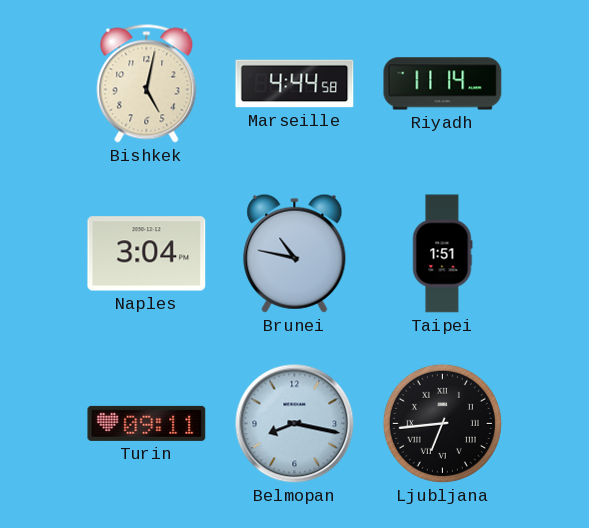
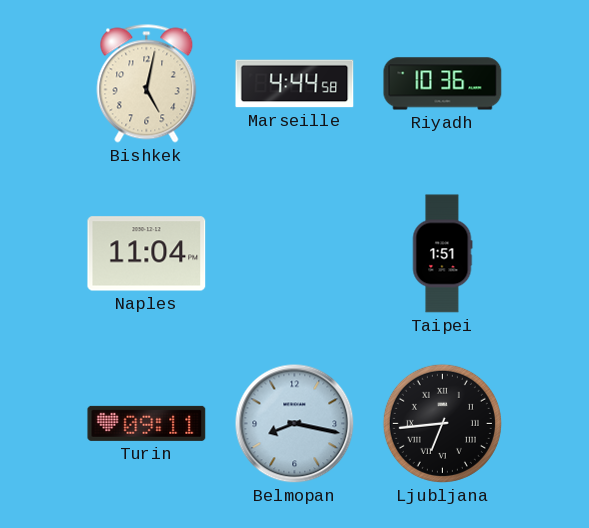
Riyadh: 11:14 -> 10:36
Naples: 3:04 -> 11:04
Brunei: 10:47 -> none
